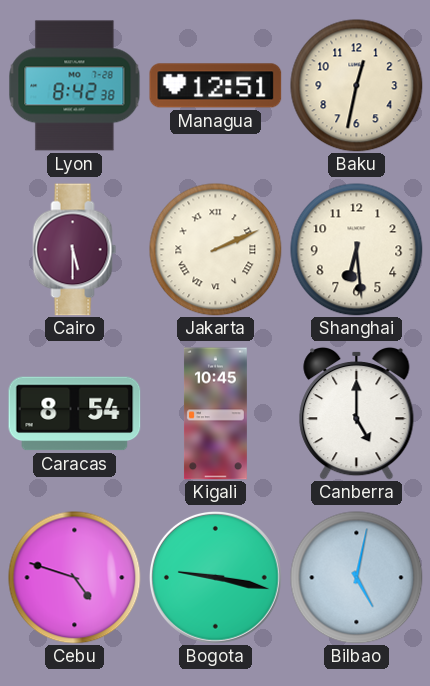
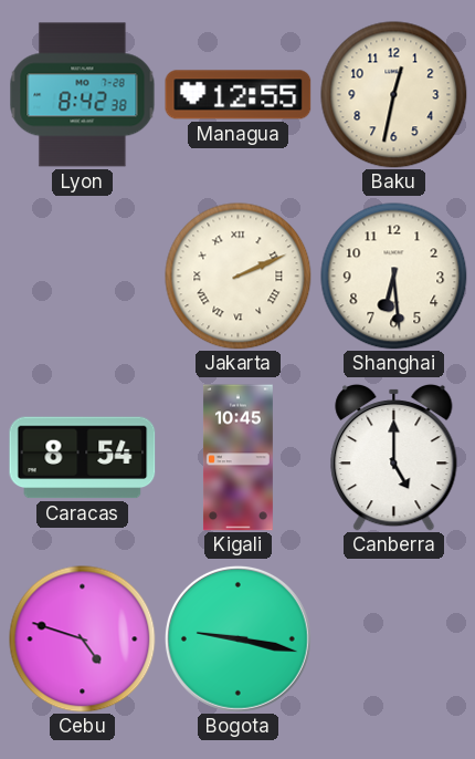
Managua: 12:51 -> 12:55
Cairo: 5:30 -> none
Bilbao: 5:02 -> none
